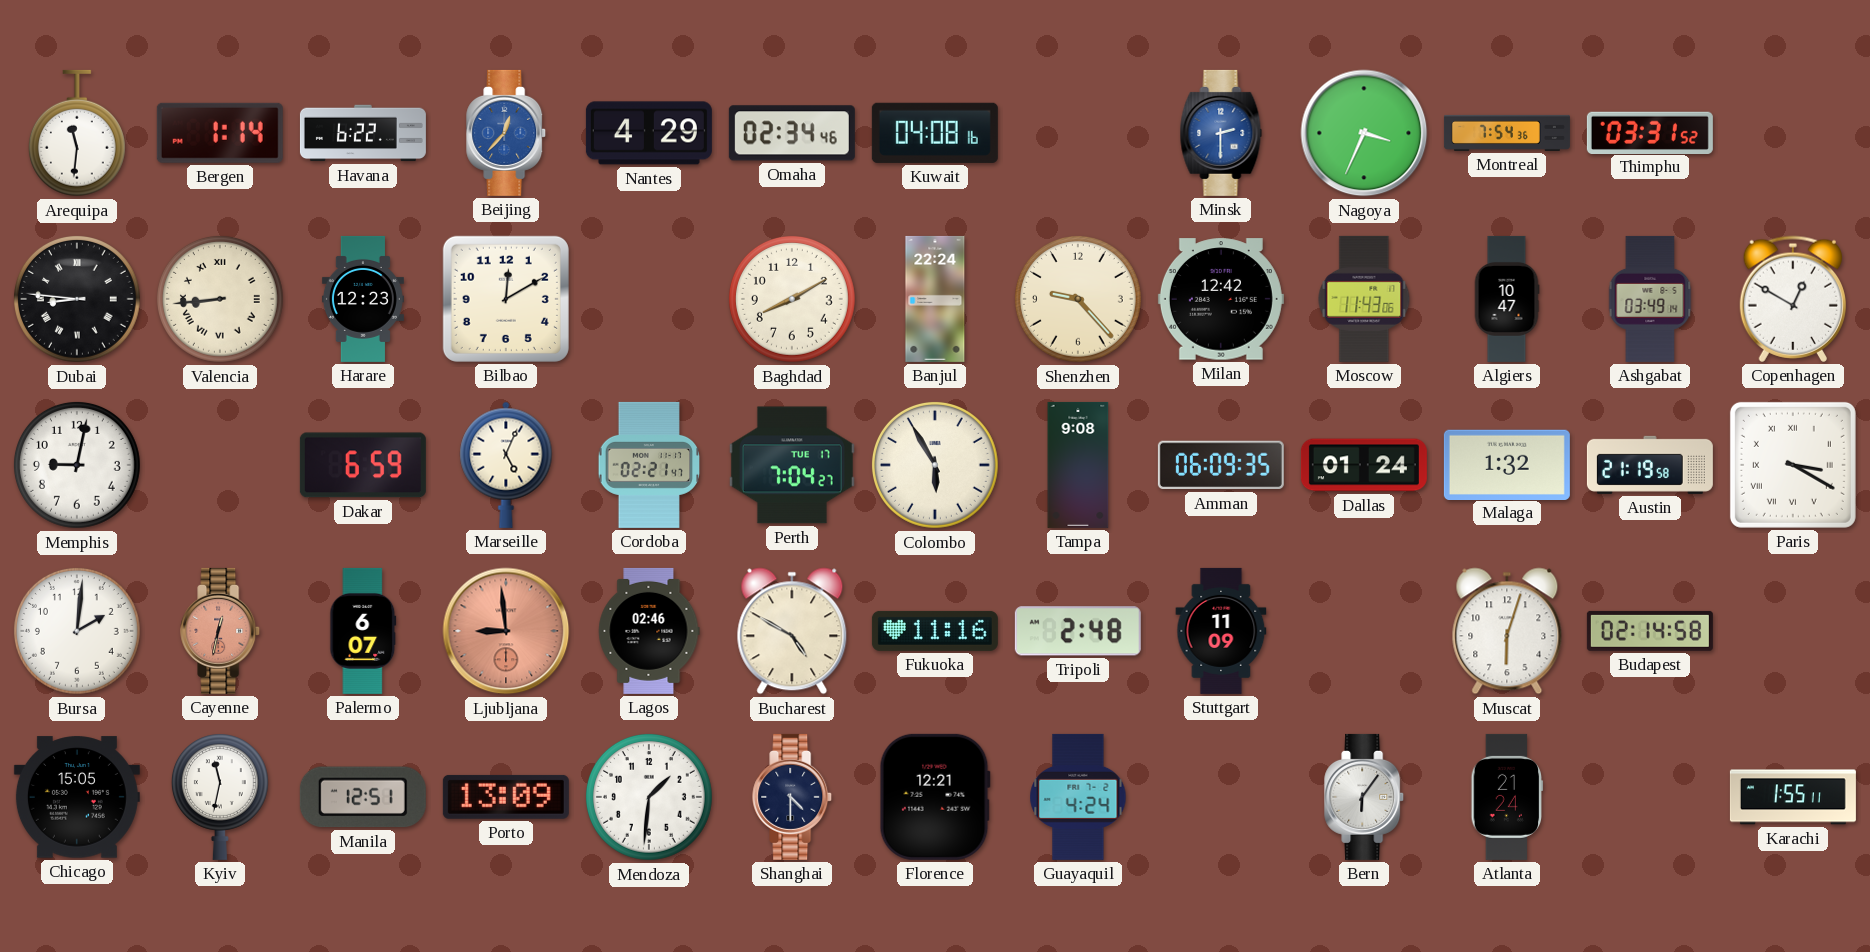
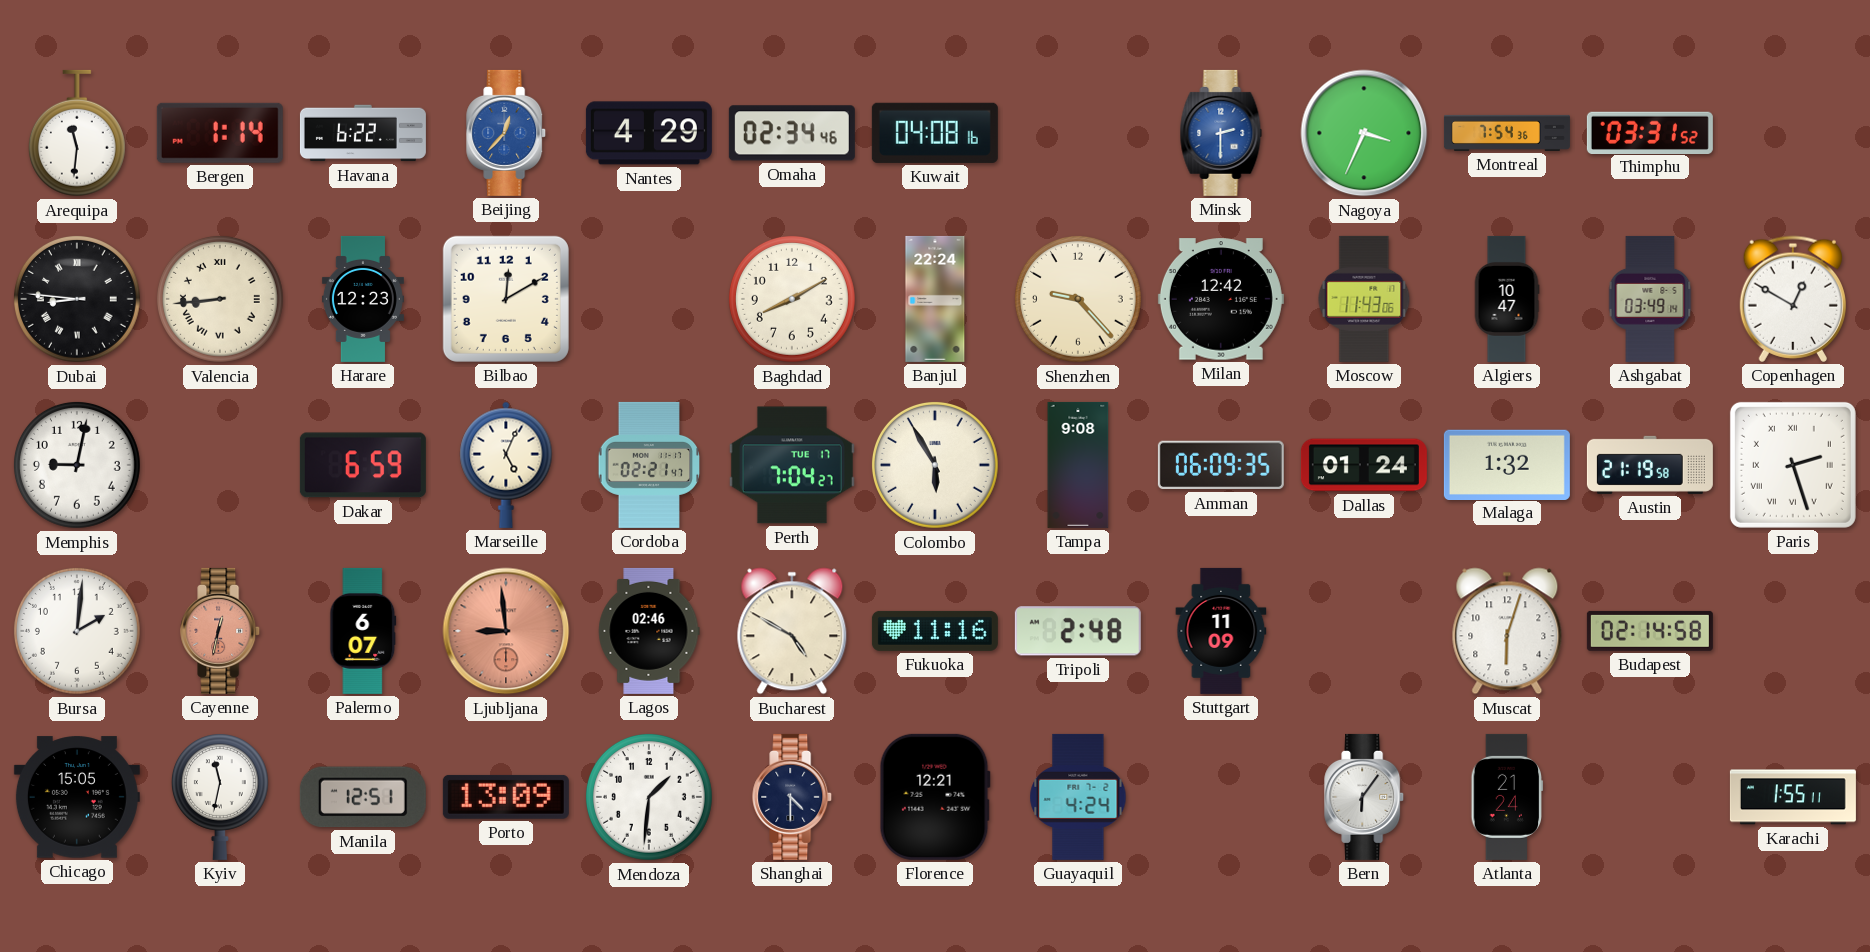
Paris: 3:20 -> 2:27
